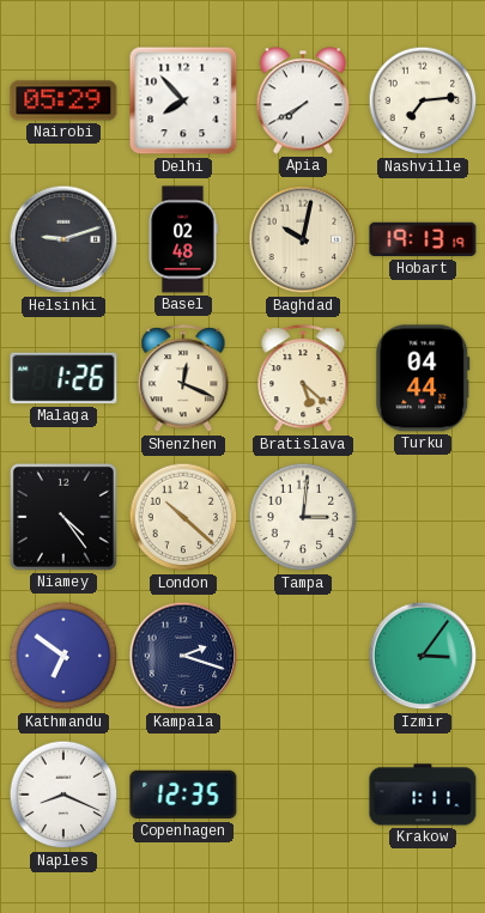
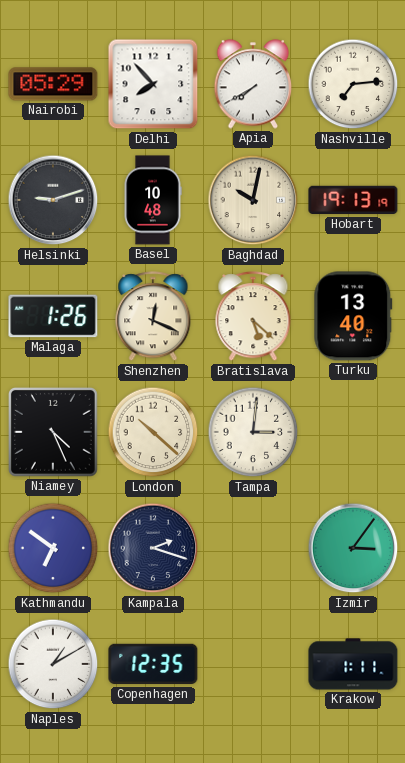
Basel: 02:48 -> 10:48
Turku: 04:44 -> 13:40
Niamey: 4:24 -> 4:26
Naples: 8:19 -> 1:10
